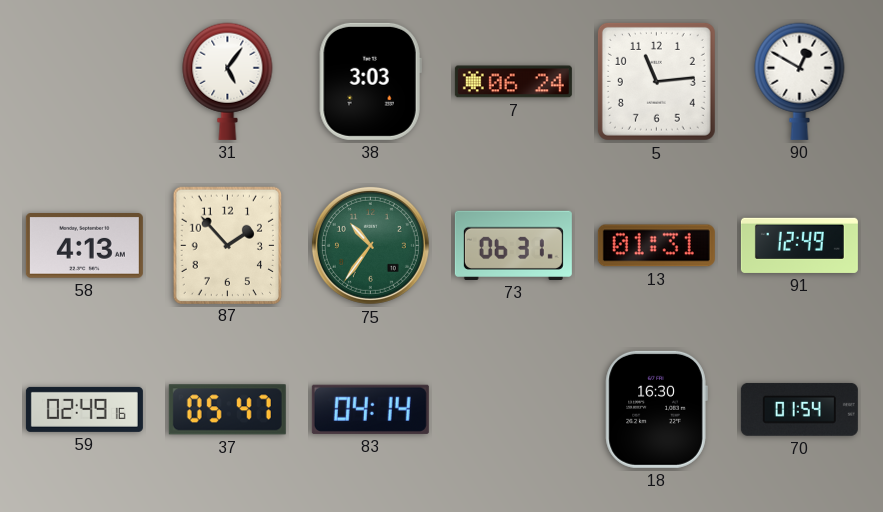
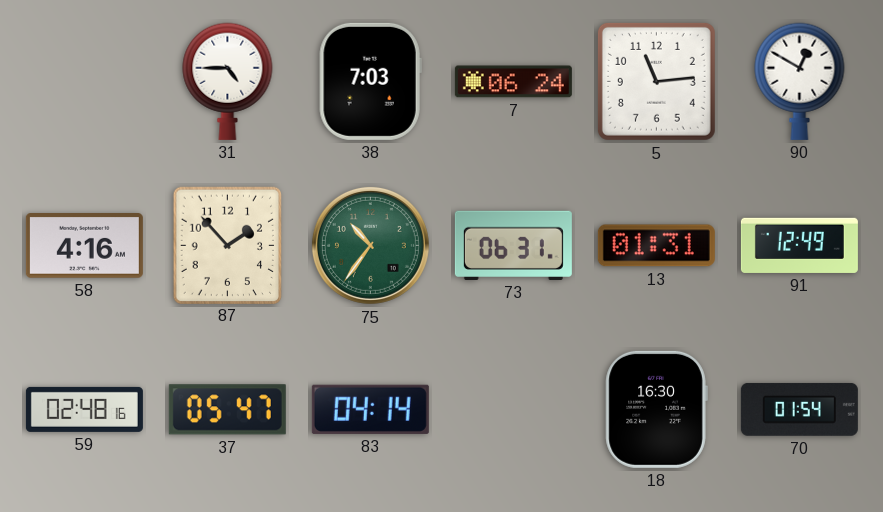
31: 5:06 -> 4:45
38: 3:03 -> 7:03
58: 4:13 -> 4:16
59: 02:49 -> 02:48
